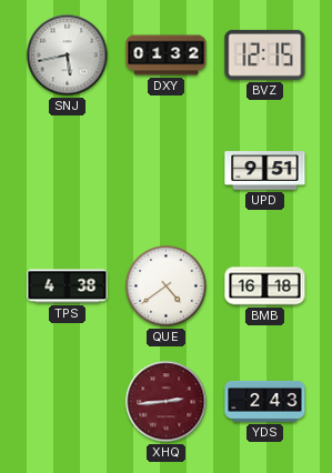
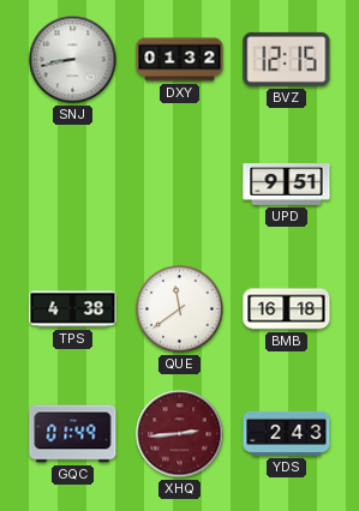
SNJ: 5:43 -> 8:43
QUE: 4:39 -> 11:39
GQC: none -> 01:49
